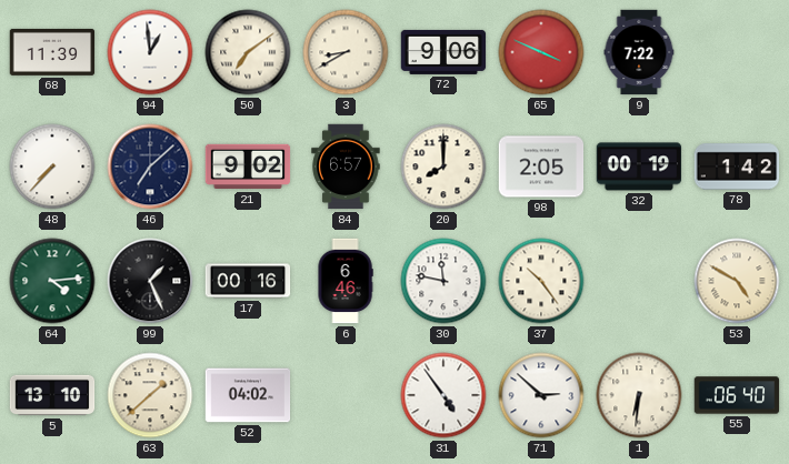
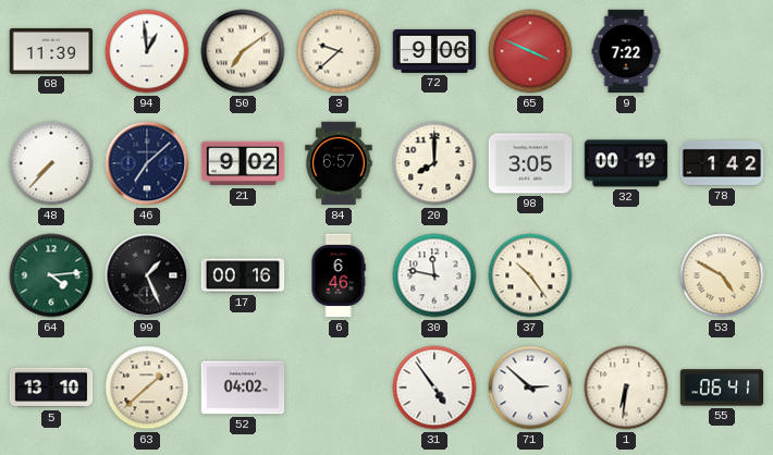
3: 8:40 -> 9:38
98: 2:05 -> 3:05
55: 06:40 -> 06:41
